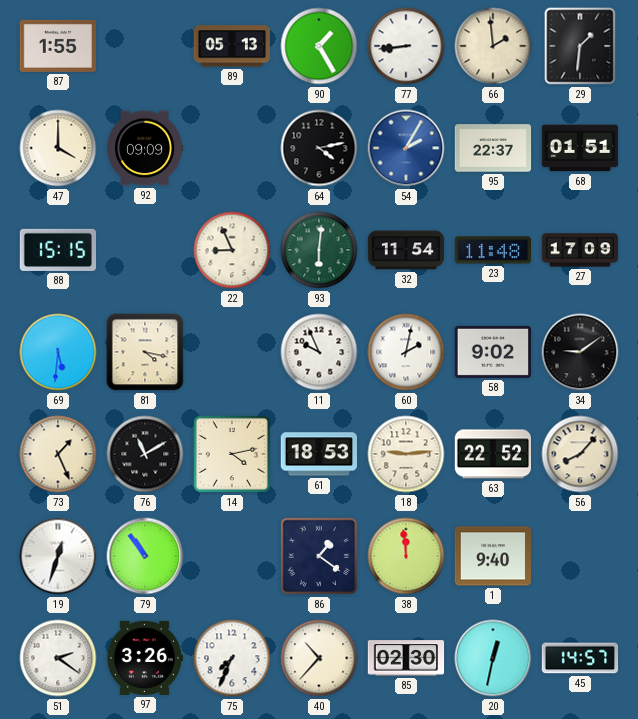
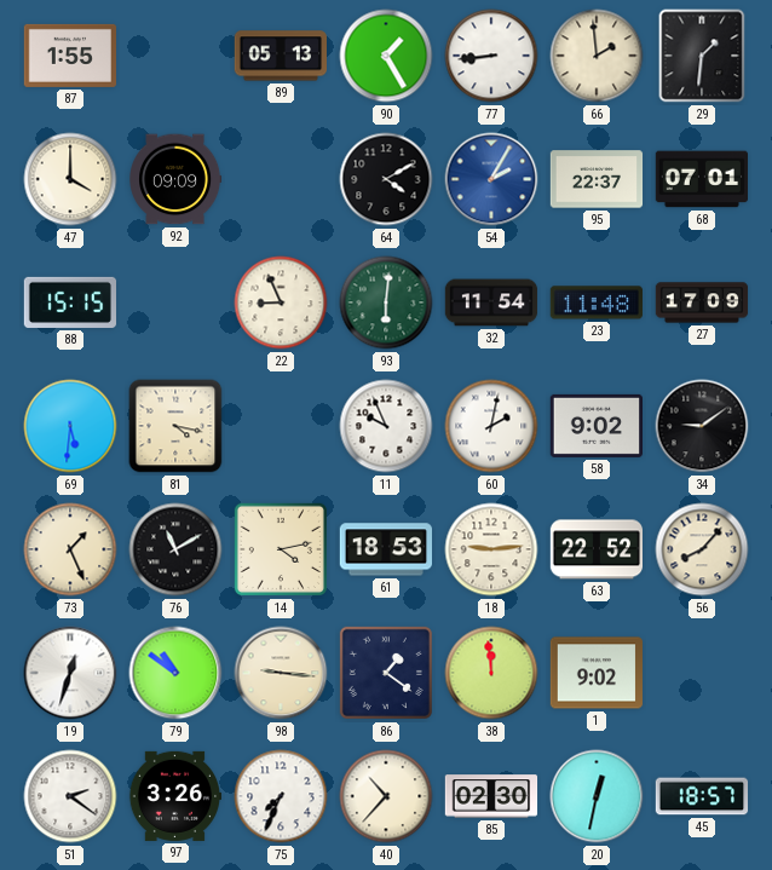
64: 4:13 -> 4:10
68: 01:51 -> 07:01
79: 10:54 -> 10:51
98: none -> 9:16
1: 9:40 -> 9:02
45: 14:57 -> 18:57
